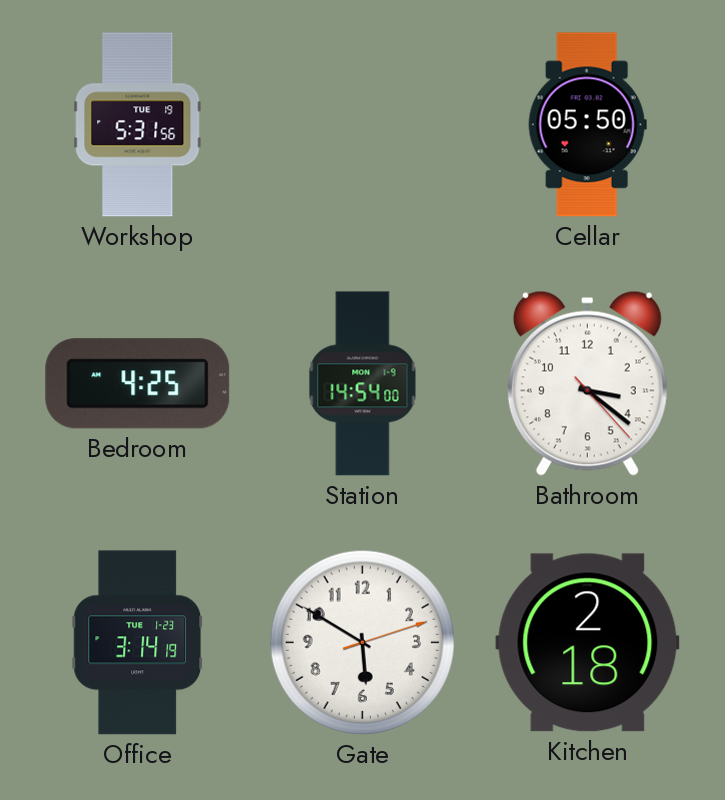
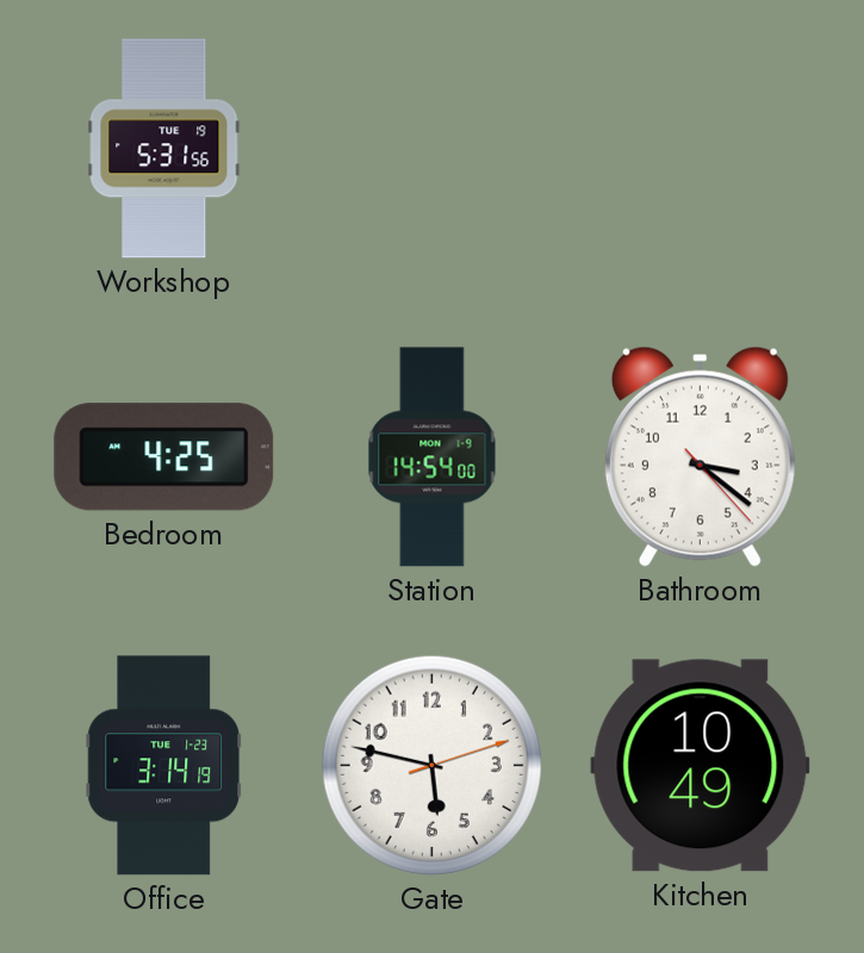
Cellar: 05:50 -> none
Gate: 5:50 -> 5:47
Kitchen: 2:18 -> 10:49
